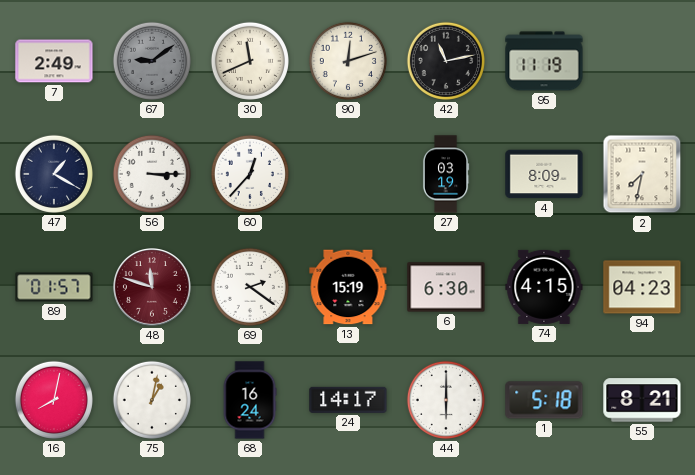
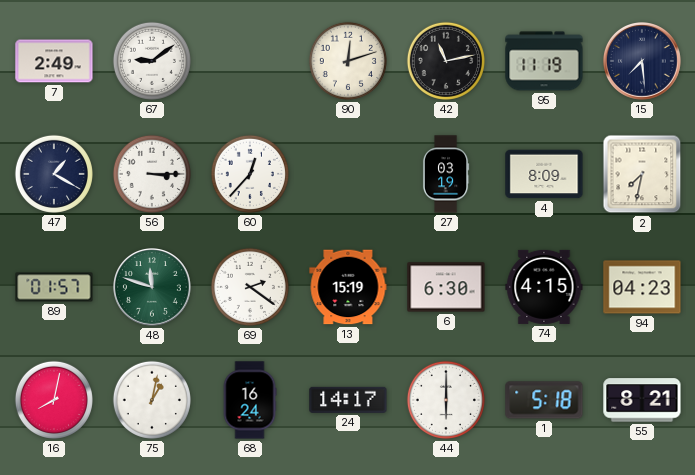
67 dial: grey -> white
30: 11:41 -> none
15: none -> 7:29
48 dial: burgundy -> green
